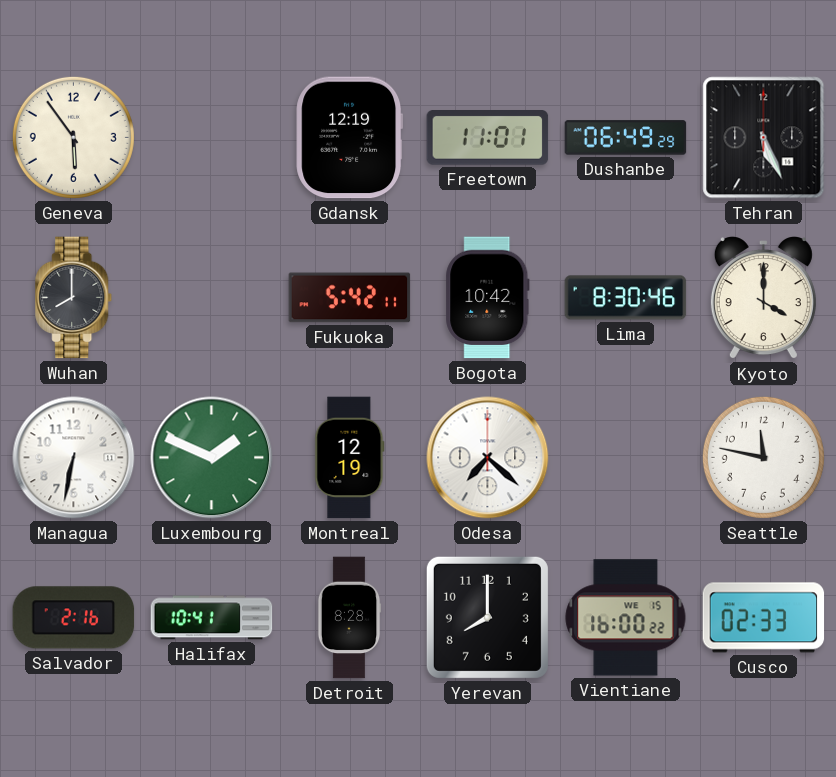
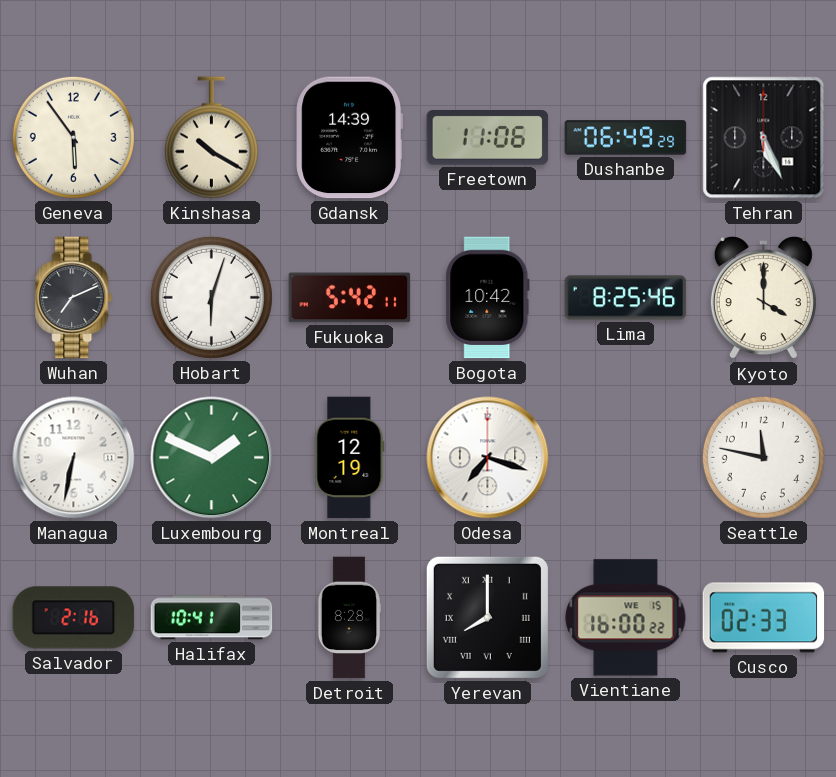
Kinshasa: none -> 10:20
Gdansk: 12:19 -> 14:39
Freetown: 11:01 -> 11:06
Wuhan: 8:00 -> 7:11
Hobart: none -> 6:03
Lima: 8:30 -> 8:25
Odesa: 7:22 -> 7:18
Yerevan numerals: Arabic -> Roman
